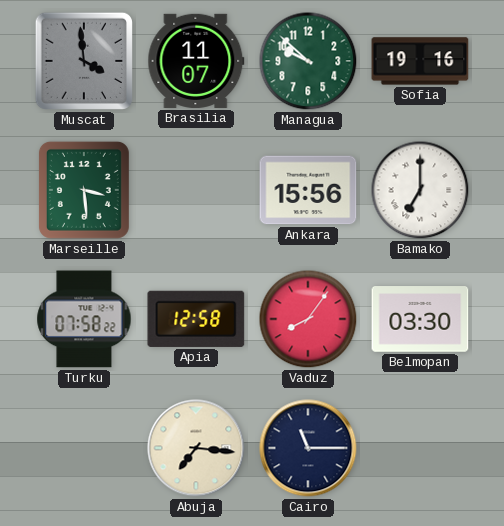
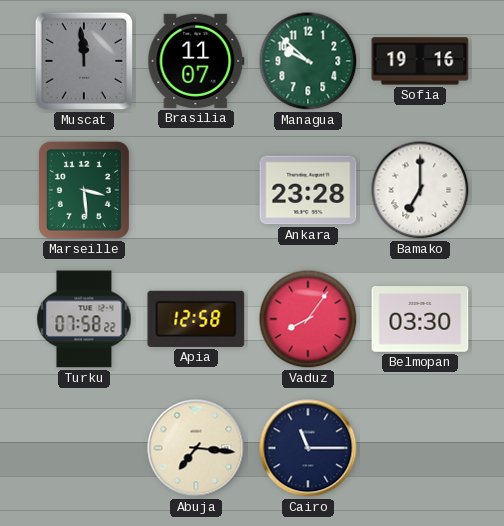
Muscat: 3:59 -> 11:59
Ankara: 15:56 -> 23:28
